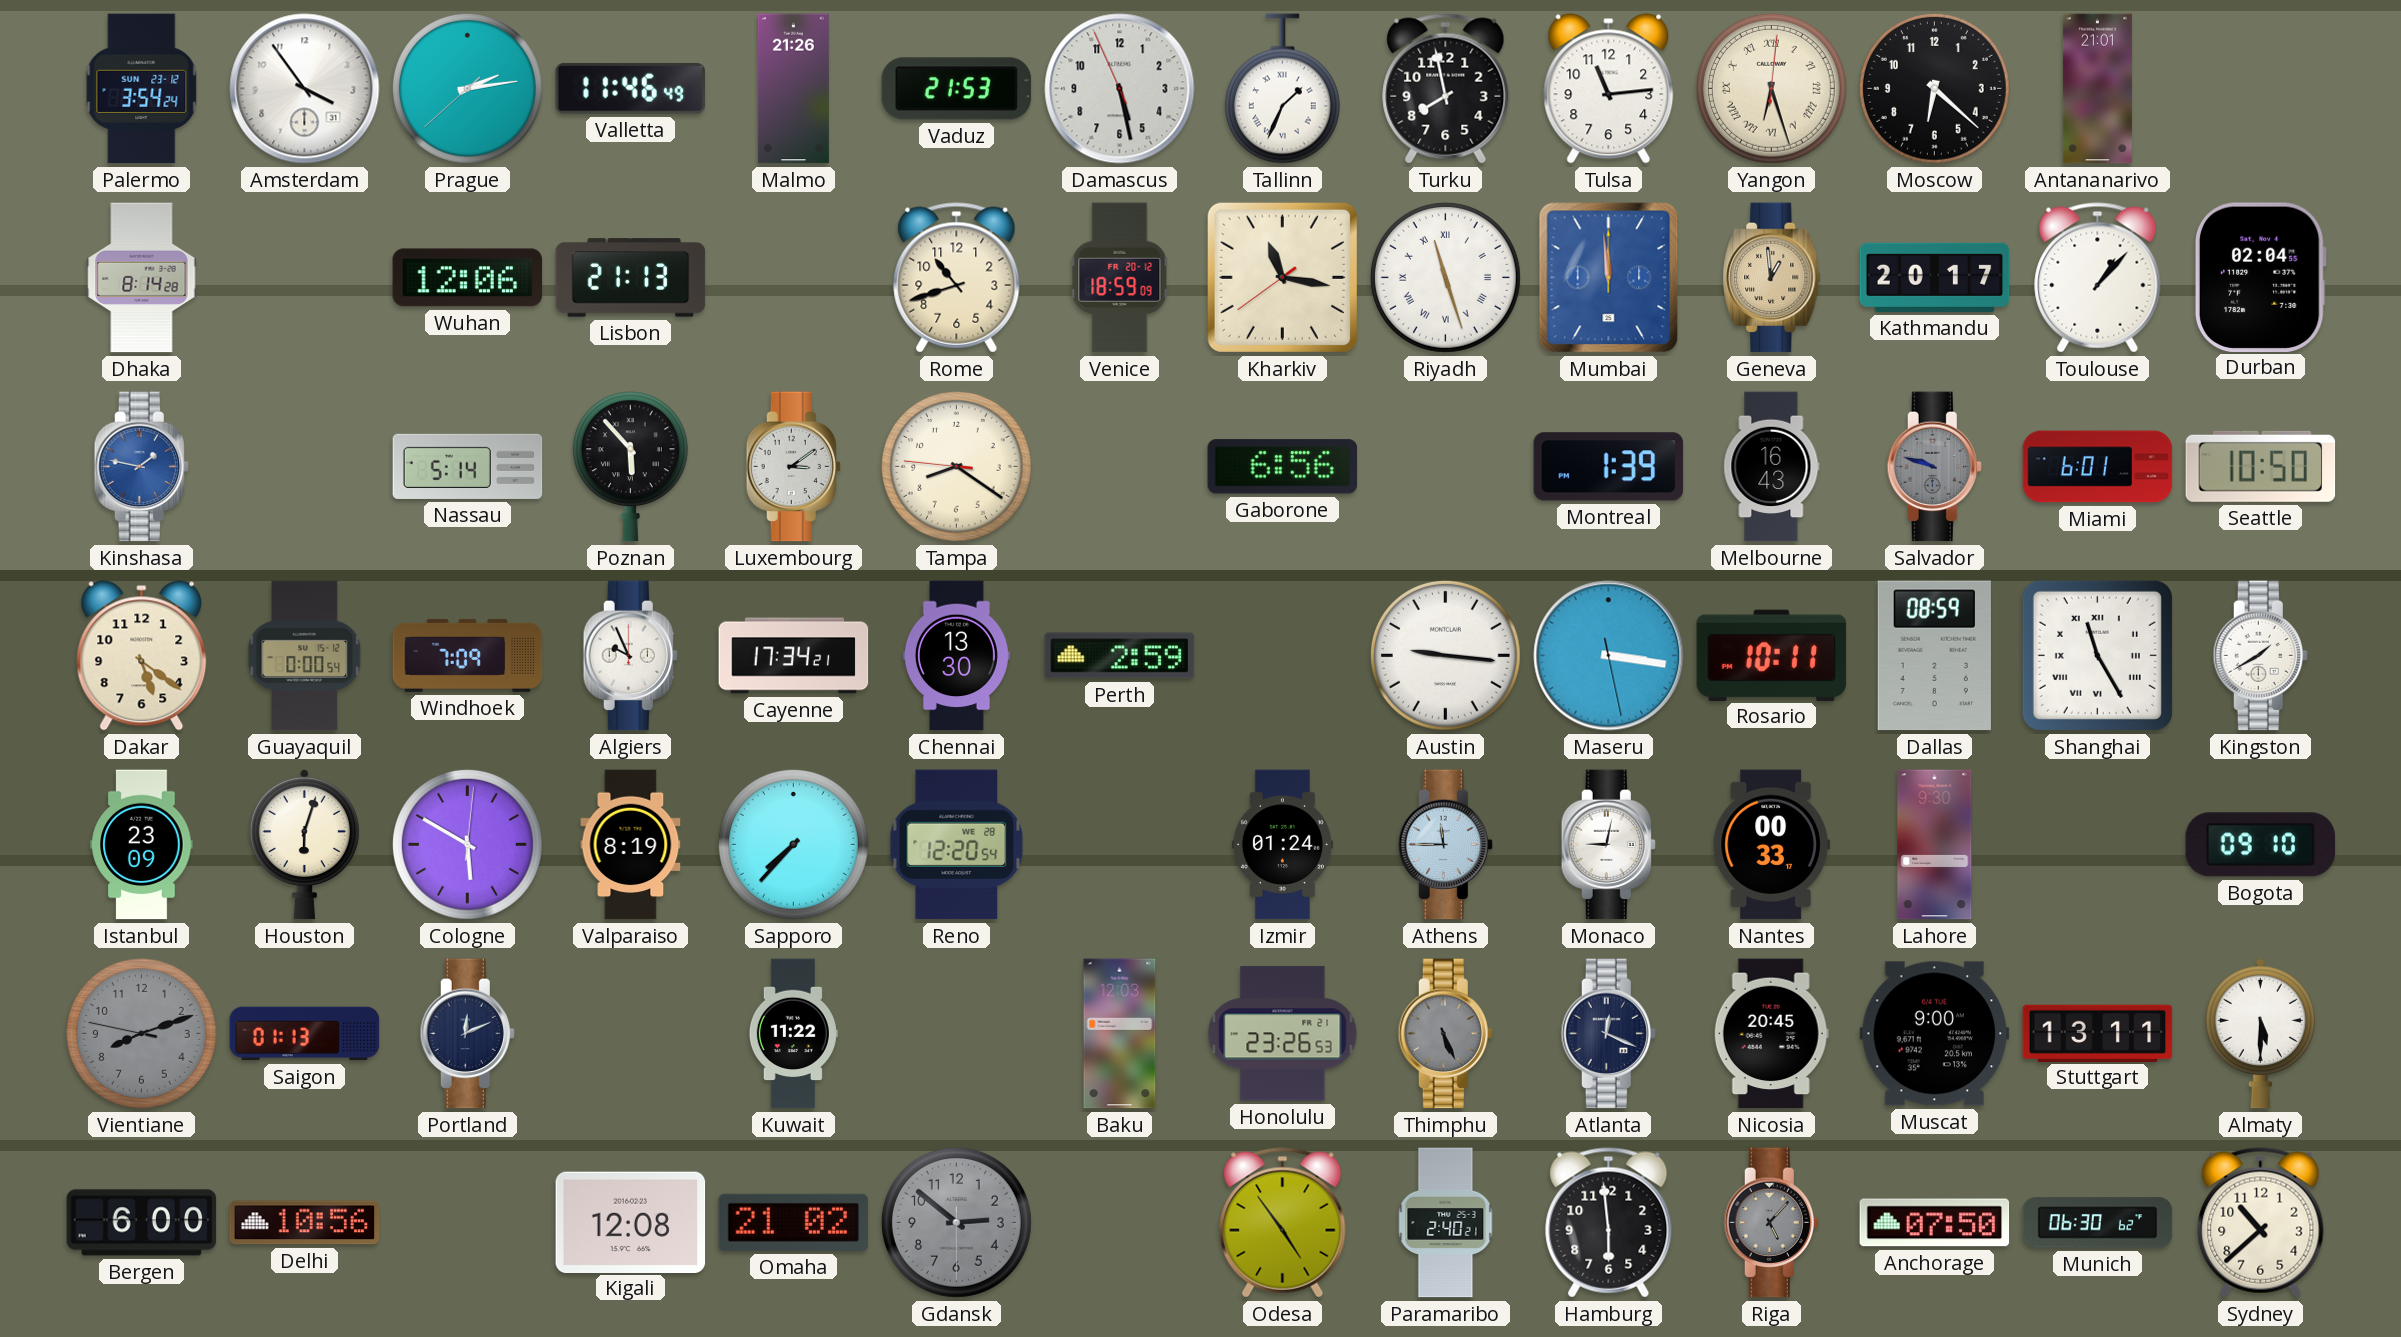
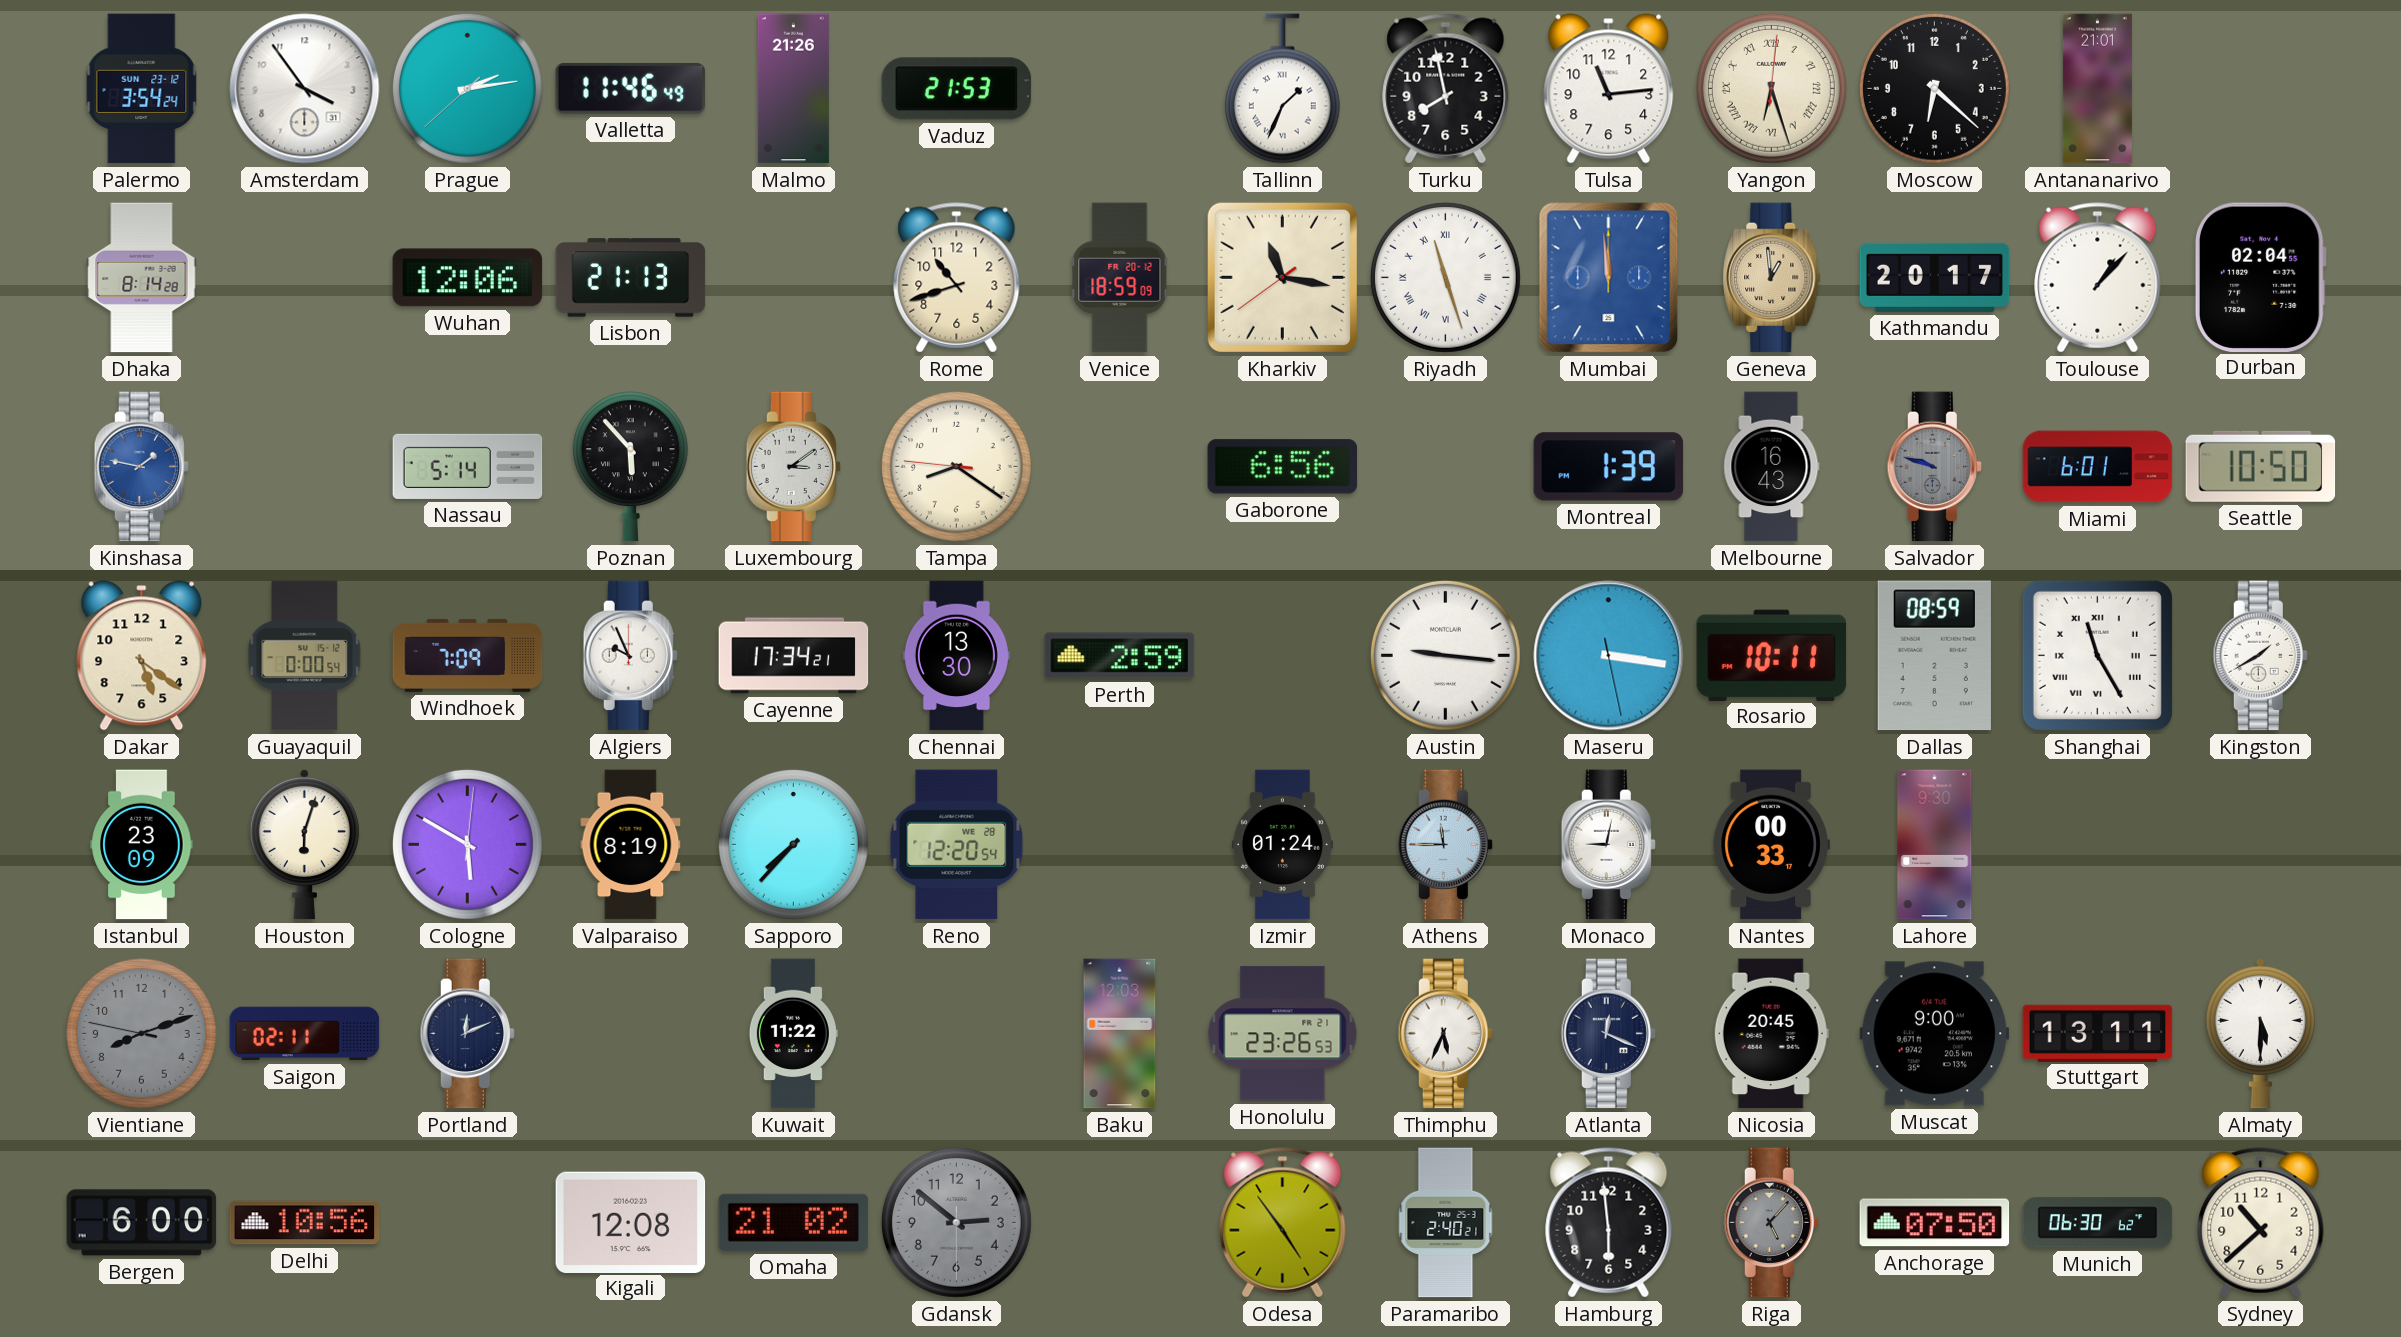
Damascus: 5:27 -> none
Bogota: 09:10 -> none
Saigon: 01:13 -> 02:11
Thimphu: 5:26 -> 5:34
Thimphu dial: grey -> white
